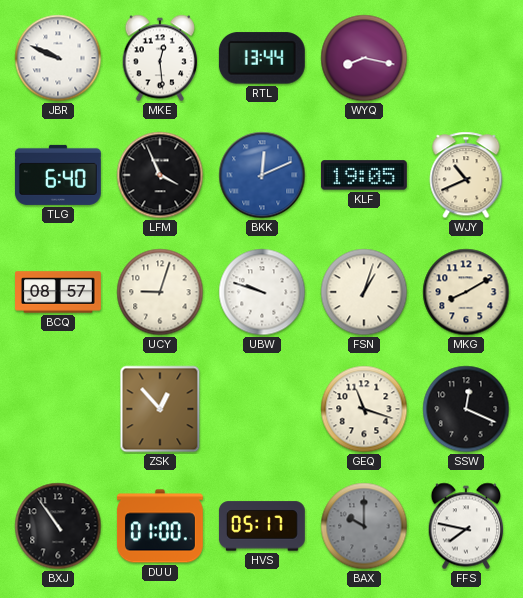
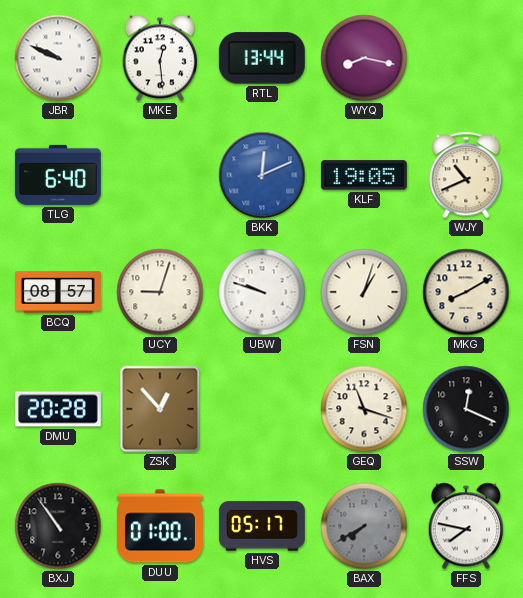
LFM: 3:56 -> none
DMU: none -> 20:28
BAX: 10:00 -> 7:40
